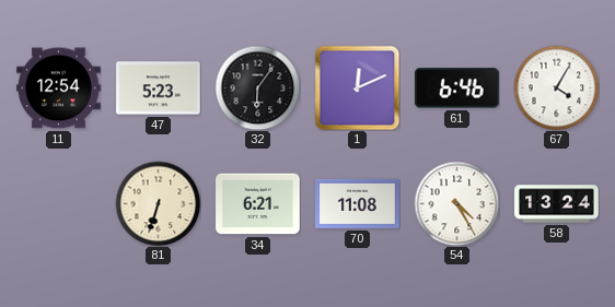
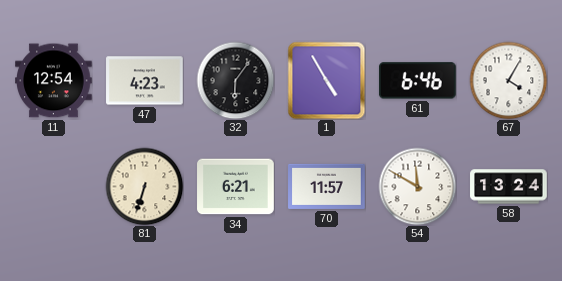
47: 5:23 -> 4:23
1: 12:11 -> 4:55
70: 11:08 -> 11:57
54: 4:25 -> 11:50
